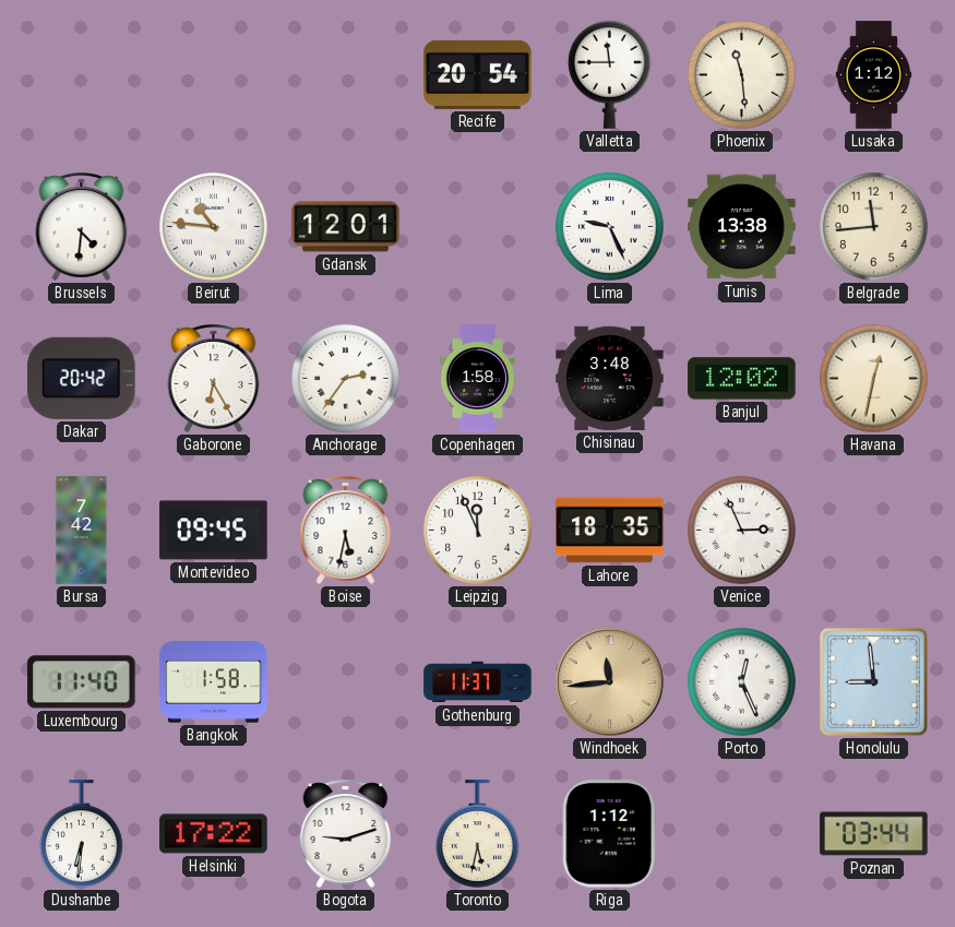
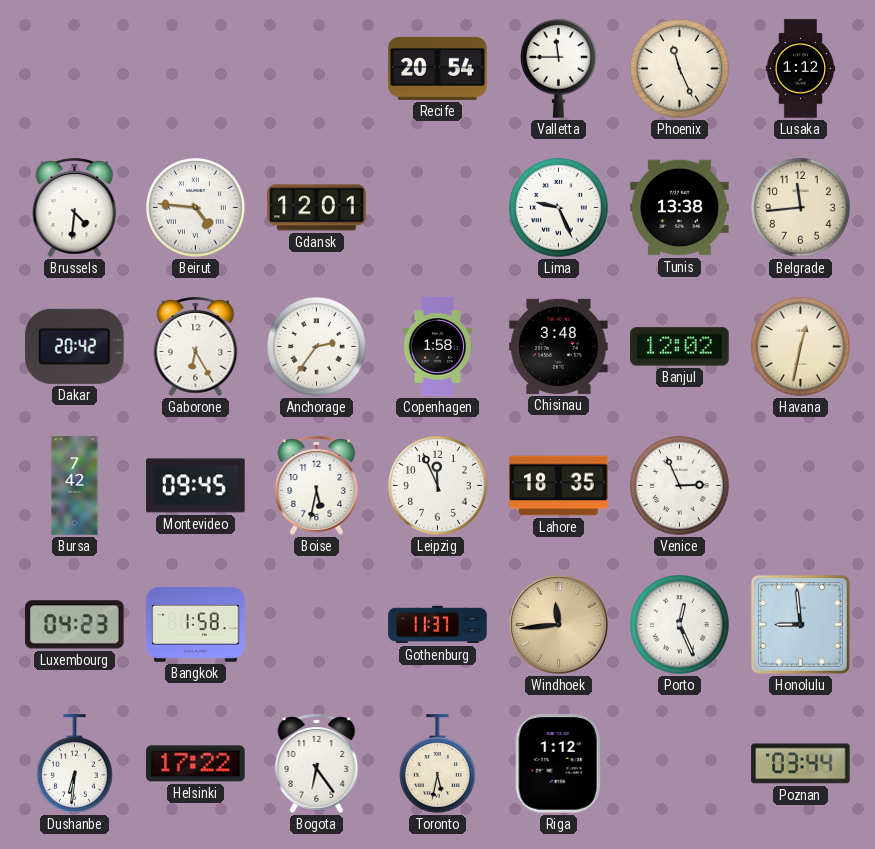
Phoenix: 11:29 -> 11:26
Beirut: 10:46 -> 4:46
Luxembourg: 11:40 -> 04:23
Bogota: 9:12 -> 6:24
